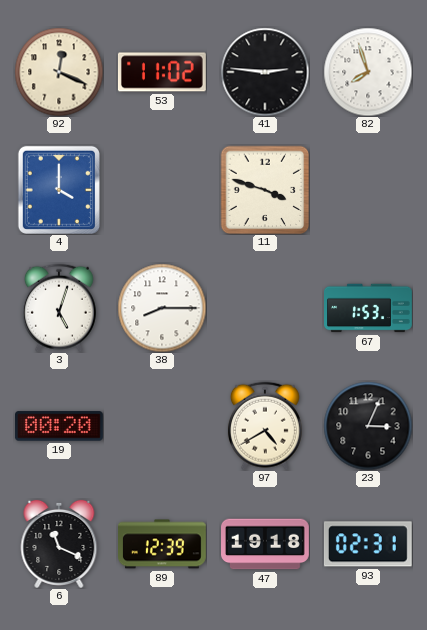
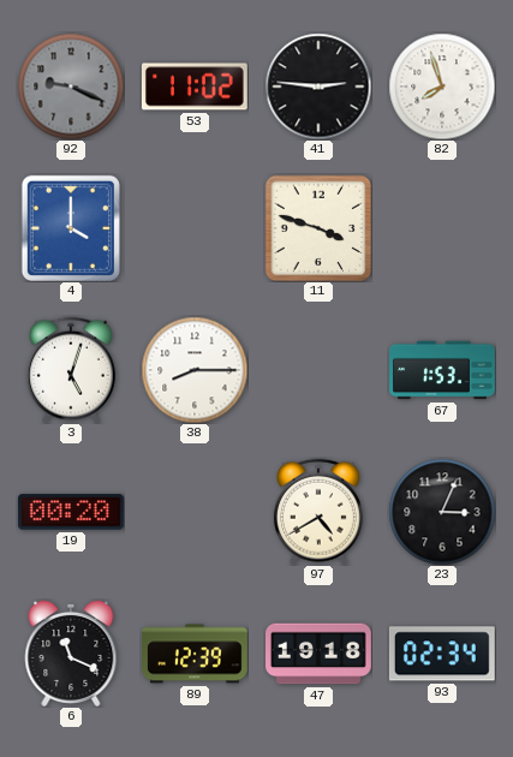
92: 12:19 -> 9:19
92 dial: cream -> grey
93: 02:31 -> 02:34
